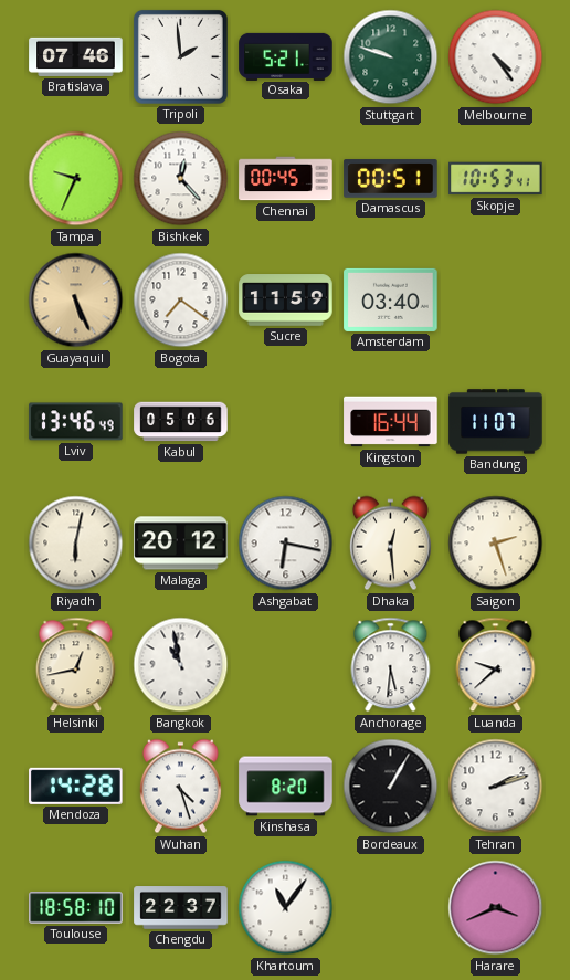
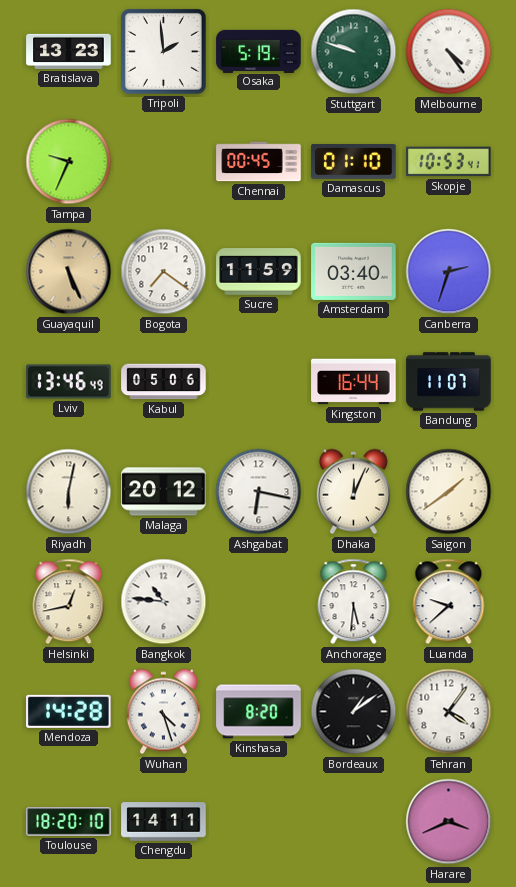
Bratislava: 07:46 -> 13:23
Osaka: 5:21 -> 5:19
Bishkek: 12:23 -> none
Damascus: 00:51 -> 01:10
Canberra: none -> 2:33
Dhaka: 12:29 -> 12:04
Saigon: 2:27 -> 1:39
Bangkok: 10:58 -> 10:46
Bordeaux: 1:05 -> 1:09
Tehran: 2:12 -> 4:06
Toulouse: 18:58 -> 18:20
Chengdu: 22:37 -> 14:11
Khartoum: 11:06 -> none
